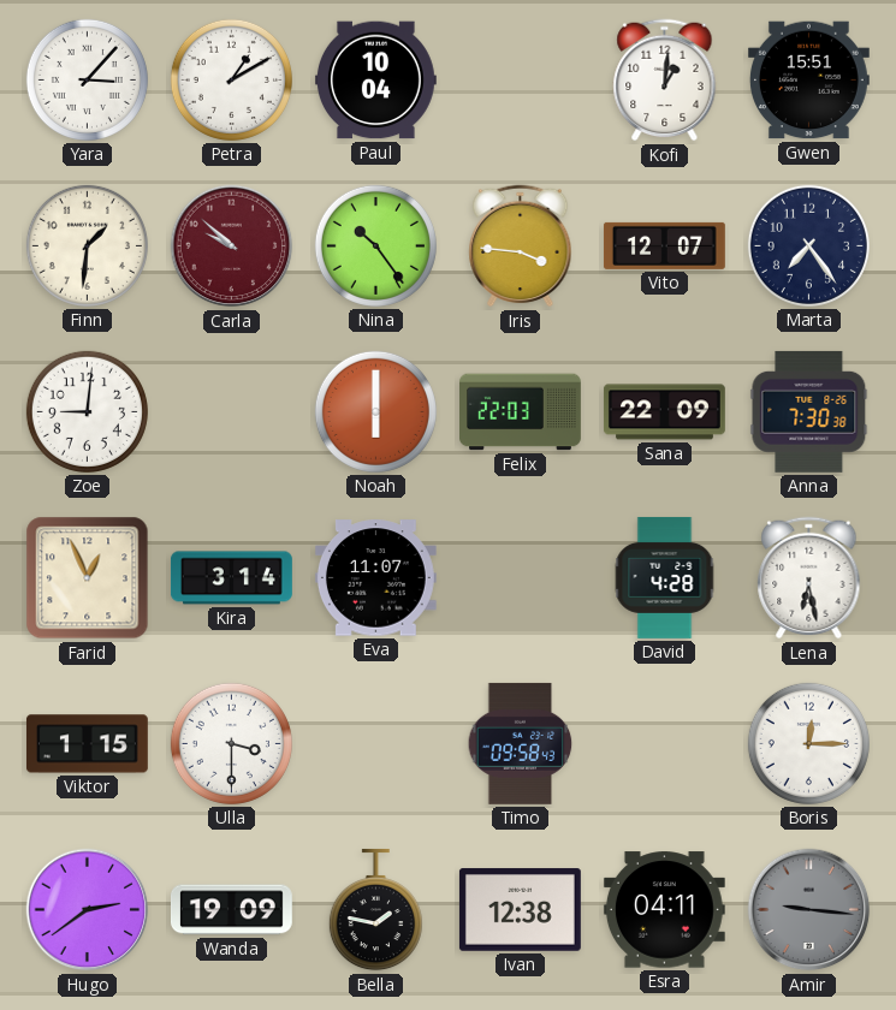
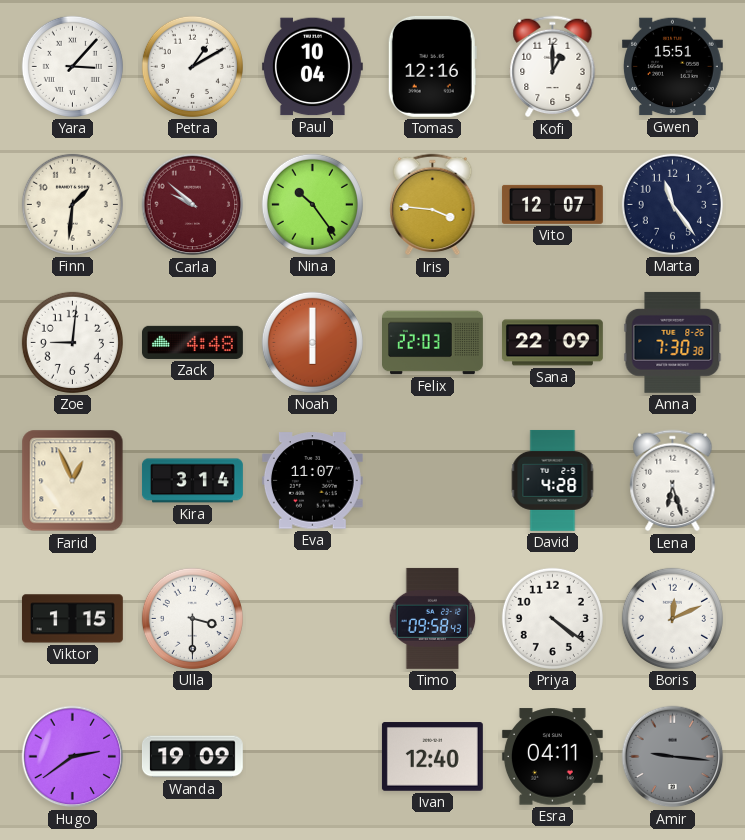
Tomas: none -> 12:16
Kofi: 1:01 -> 1:00
Marta: 7:24 -> 11:24
Zack: none -> 4:48
Lena: 6:28 -> 6:27
Priya: none -> 4:21
Boris: 12:15 -> 12:11
Bella: 1:47 -> none
Ivan: 12:38 -> 12:40
